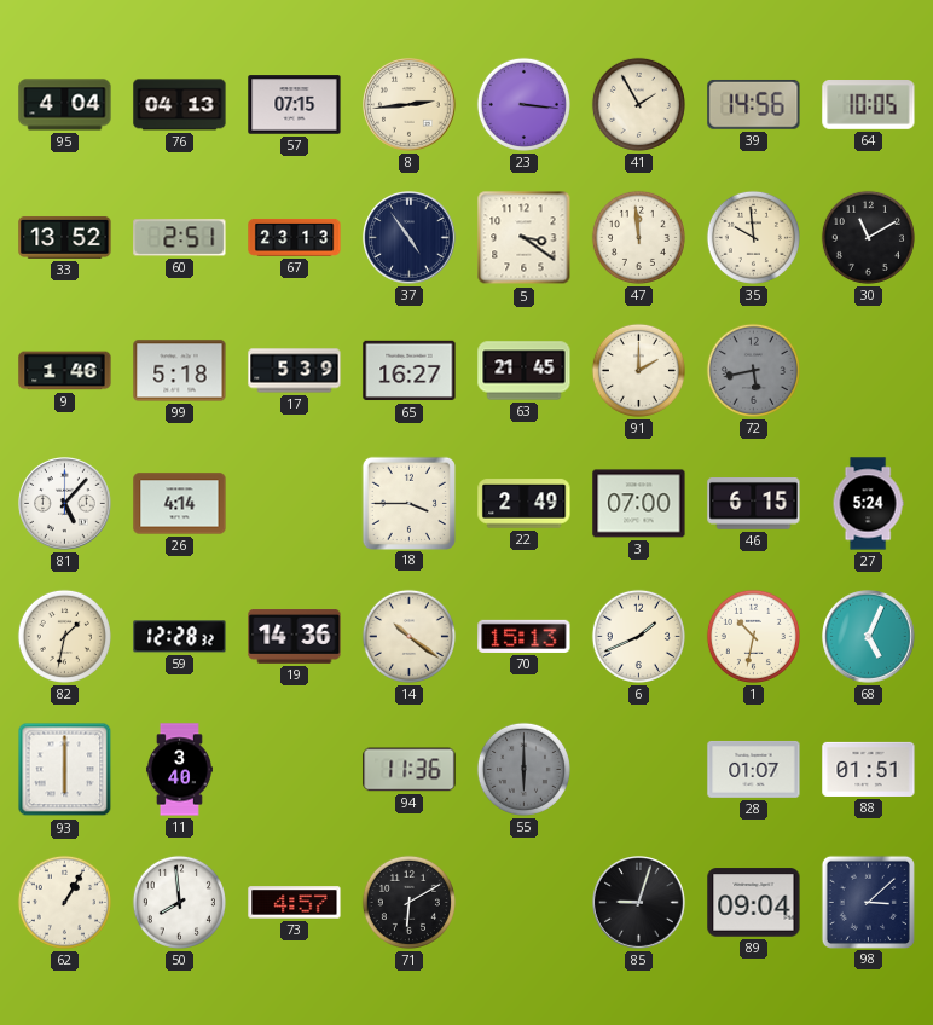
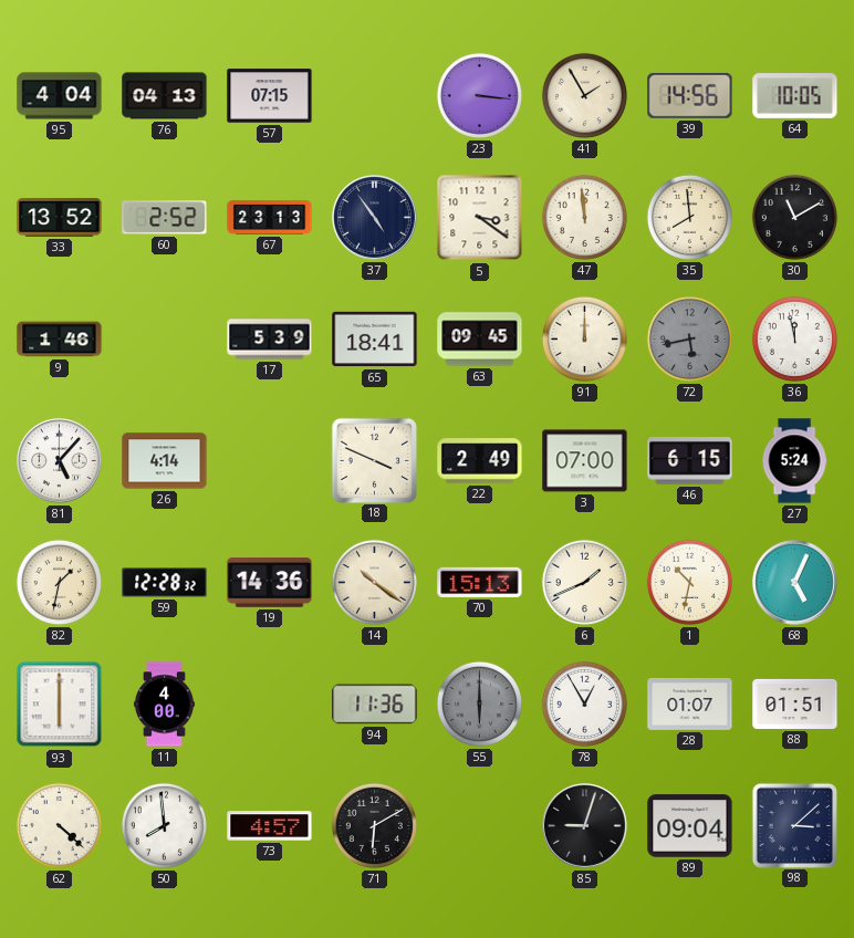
8: 2:44 -> none
60: 2:51 -> 2:52
35: 9:59 -> 7:59
99: 5:18 -> none
65: 16:27 -> 18:41
63: 21:45 -> 09:45
91: 2:00 -> 12:00
36: none -> 11:58
18: 3:45 -> 3:49
11: 3:40 -> 4:00
78: none -> 12:55
62: 1:05 -> 4:22
